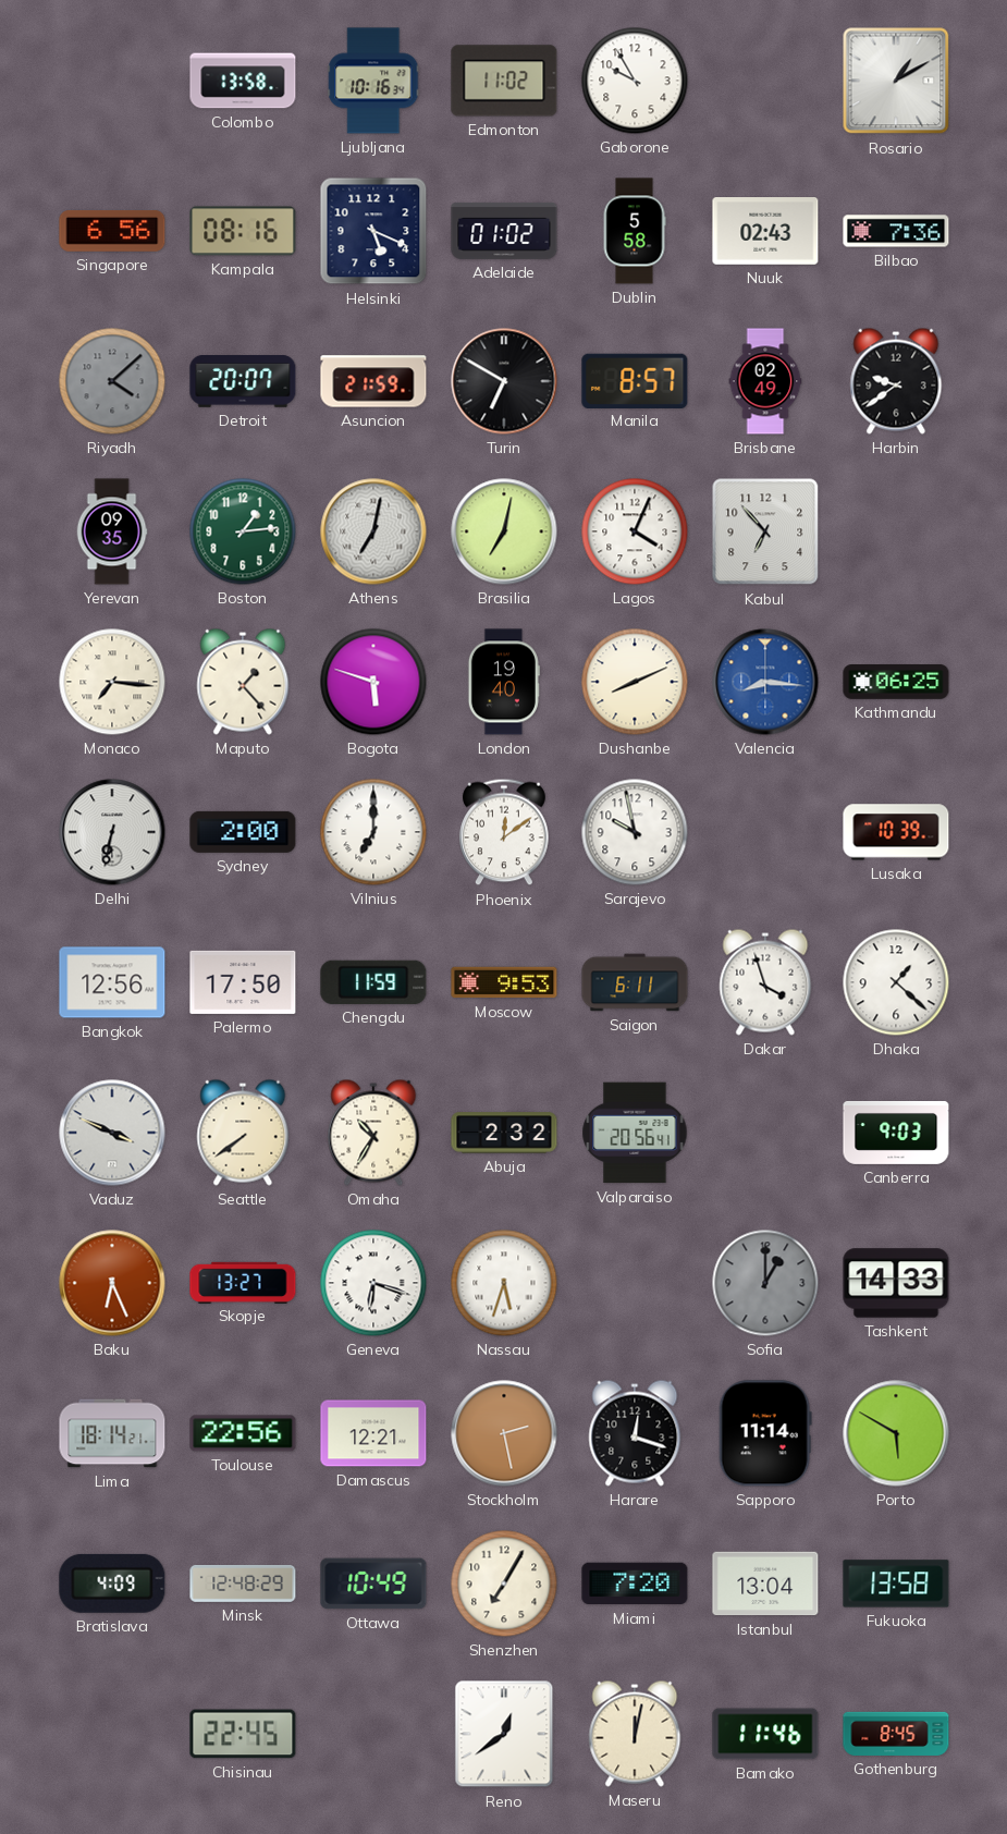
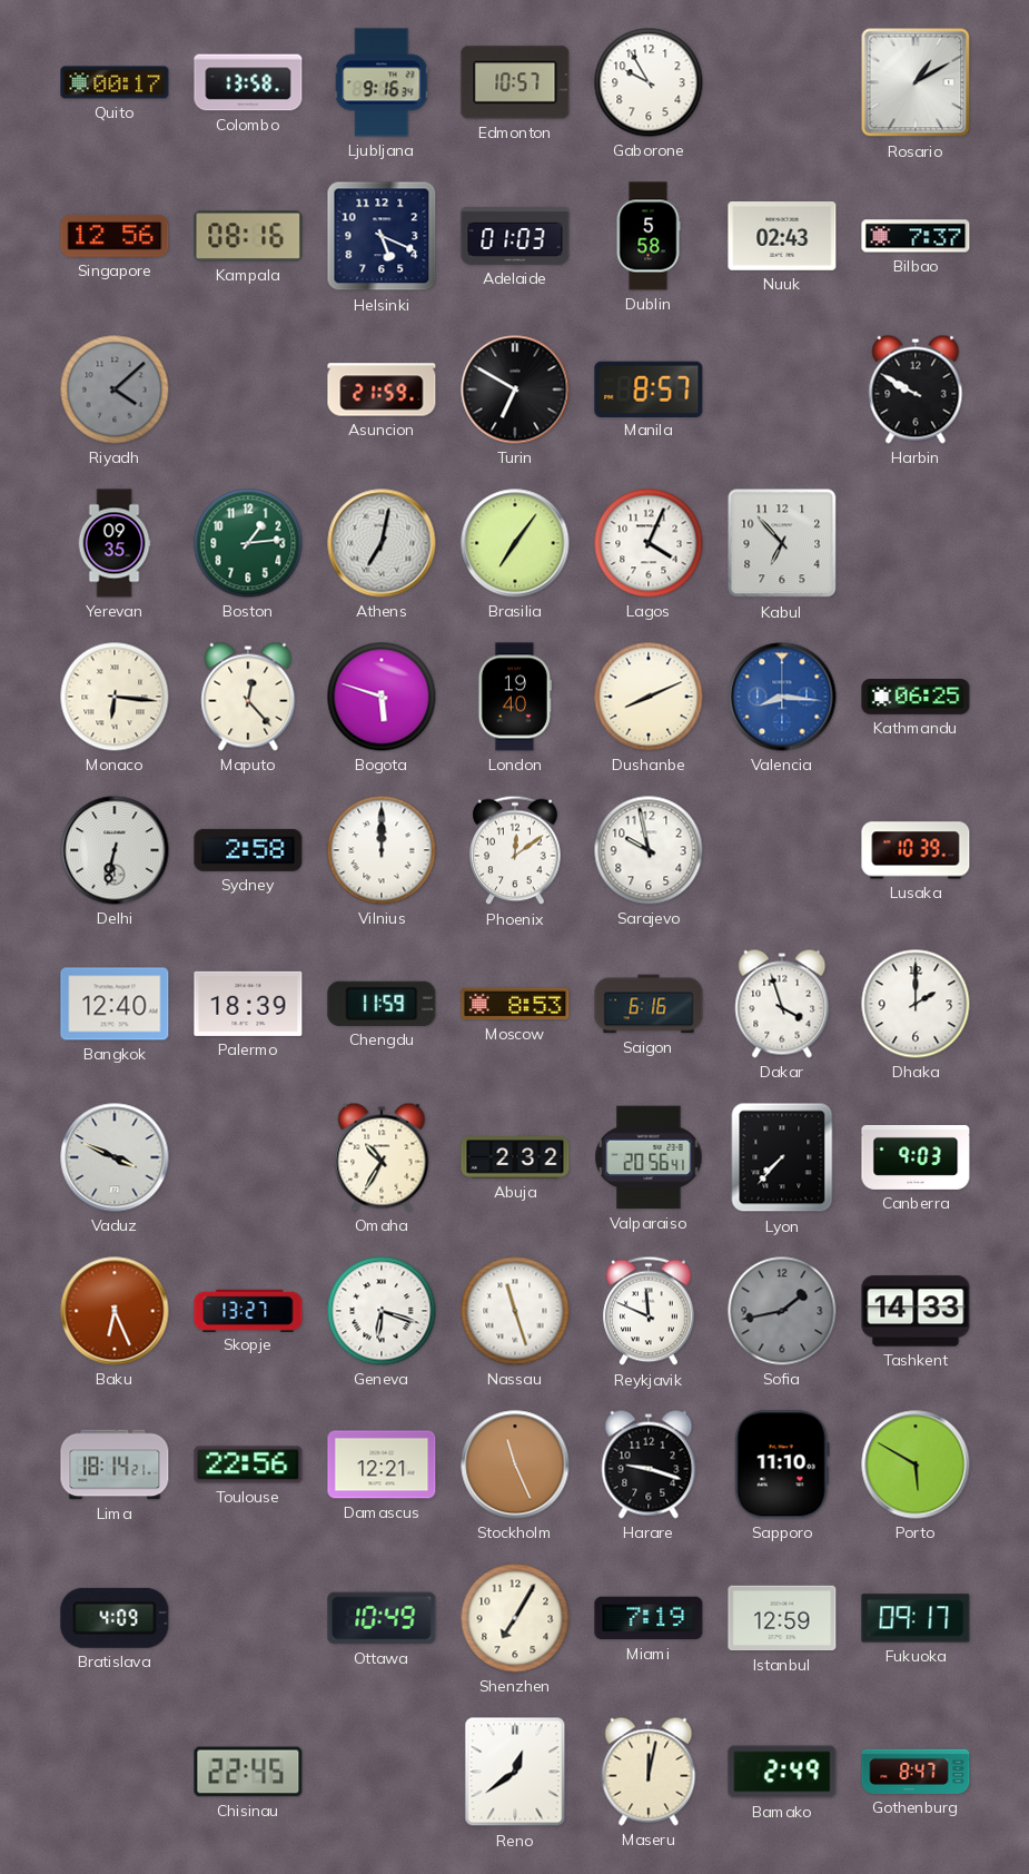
Quito: none -> 00:17
Ljubljana: 10:16 -> 9:16
Edmonton: 11:02 -> 10:57
Singapore: 6:56 -> 12:56
Adelaide: 01:02 -> 01:03
Bilbao: 7:36 -> 7:37
Detroit: 20:07 -> none
Brisbane: 02:49 -> none
Harbin: 9:39 -> 9:50
Brasilia: 7:02 -> 7:06
Monaco: 7:16 -> 6:16
Maputo: 1:23 -> 12:23
Sydney: 2:00 -> 2:58
Vilnius: 7:00 -> 12:00
Bangkok: 12:56 -> 12:40
Palermo: 17:50 -> 18:39
Moscow: 9:53 -> 8:53
Saigon: 6:11 -> 6:16
Dhaka: 1:22 -> 2:00
Seattle: 7:39 -> none
Lyon: none -> 7:37
Nassau: 5:33 -> 11:27
Reykjavik: none -> 11:49
Sofia: 1:00 -> 1:43
Stockholm: 2:28 -> 11:26
Harare: 12:18 -> 9:18
Sapporo: 11:14 -> 11:10
Minsk: 12:48 -> none
Miami: 7:20 -> 7:19
Istanbul: 13:04 -> 12:59
Fukuoka: 13:58 -> 09:17
Bamako: 11:46 -> 2:49
Gothenburg: 8:45 -> 8:47
